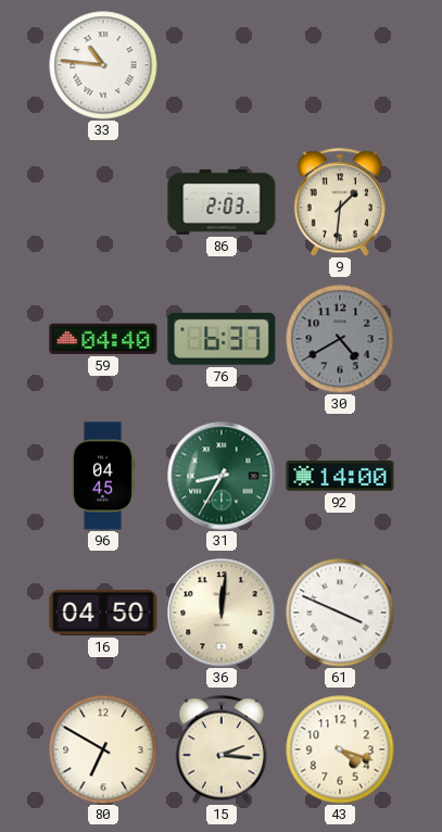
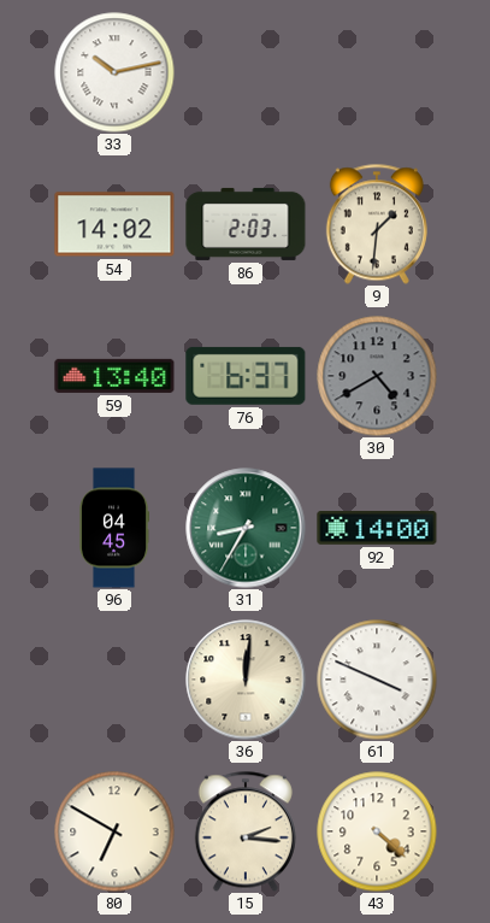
33: 10:46 -> 10:13
54: none -> 14:02
59: 04:40 -> 13:40
16: 04:50 -> none
43: 4:18 -> 4:22
